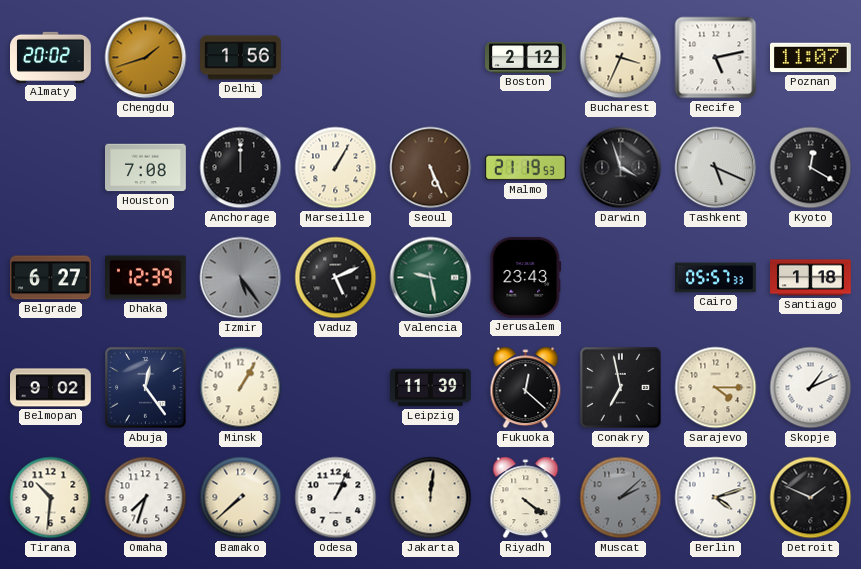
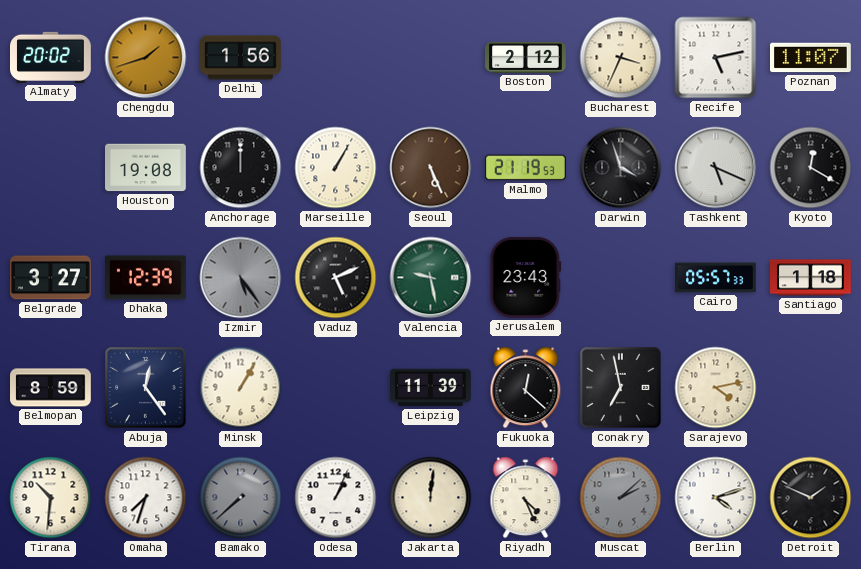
Houston: 7:08 -> 19:08
Belgrade: 6:27 -> 3:27
Belmopan: 9:02 -> 8:59
Sarajevo: 4:15 -> 4:13
Skopje: 1:11 -> none
Bamako dial: cream -> grey
Riyadh: 4:21 -> 4:26
